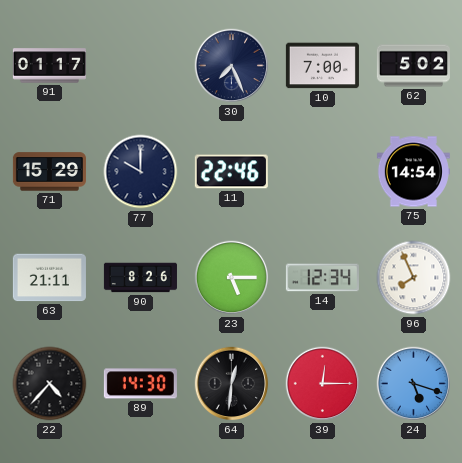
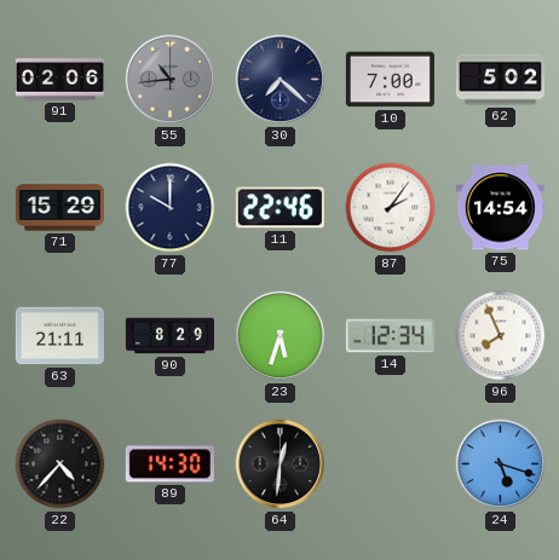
91: 01:17 -> 02:06
55: none -> 10:44
30: 7:26 -> 7:22
87: none -> 2:06
90: 8:26 -> 8:29
23: 5:15 -> 5:33
39: 12:15 -> none
